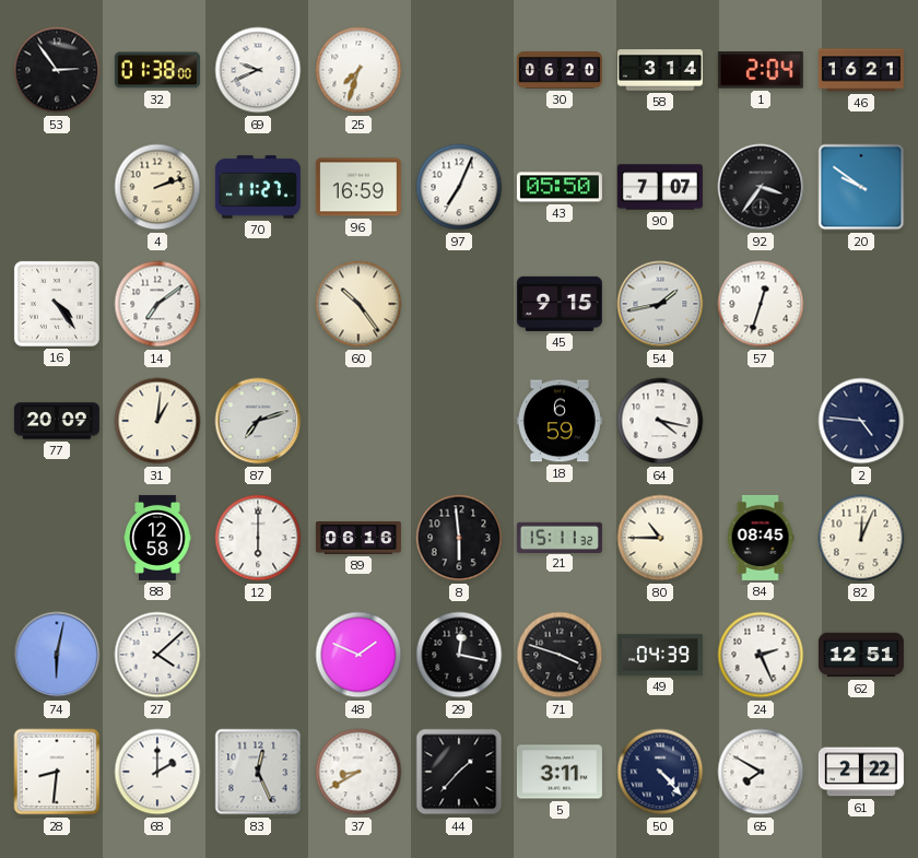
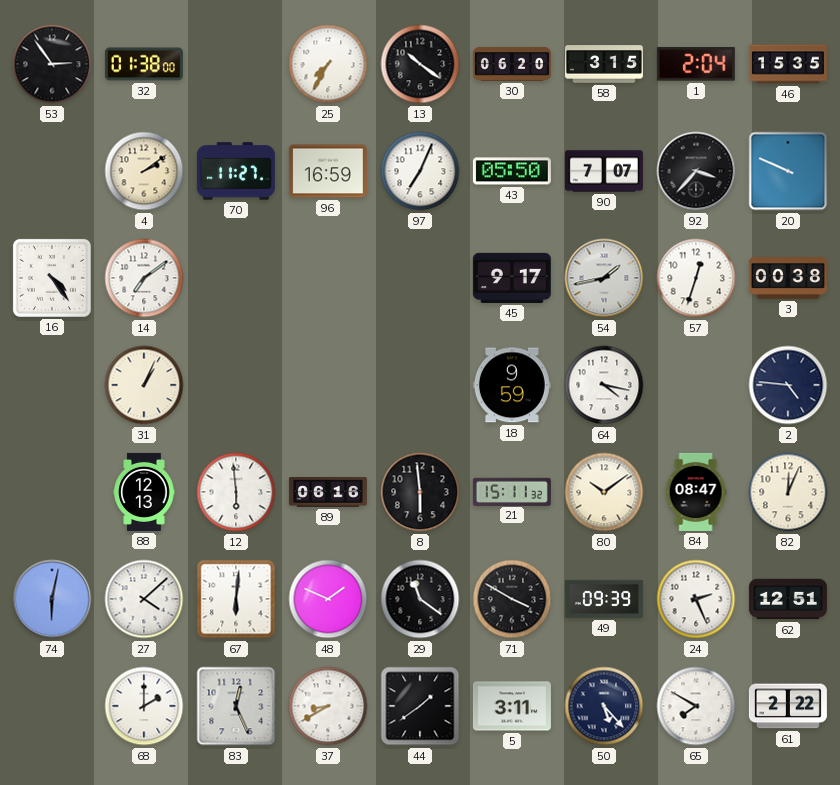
69: 9:41 -> none
25: 7:33 -> 7:35
13: none -> 10:21
58: 3:14 -> 3:15
46: 16:21 -> 15:35
4: 2:12 -> 2:09
92: 3:36 -> 3:37
20: 9:51 -> 9:49
60: 10:24 -> none
45: 9:15 -> 9:17
3: none -> 00:38
77: 20:09 -> none
31: 1:01 -> 1:04
87: 7:12 -> none
18: 6:59 -> 9:59
88: 12:58 -> 12:13
12: 6:00 -> 5:59
80: 10:45 -> 10:09
84: 08:45 -> 08:47
67: none -> 6:01
29: 12:17 -> 11:21
71: 3:48 -> 3:50
49: 04:39 -> 09:39
28: 8:31 -> none
44: 1:37 -> 1:39
50: 4:23 -> 5:23
